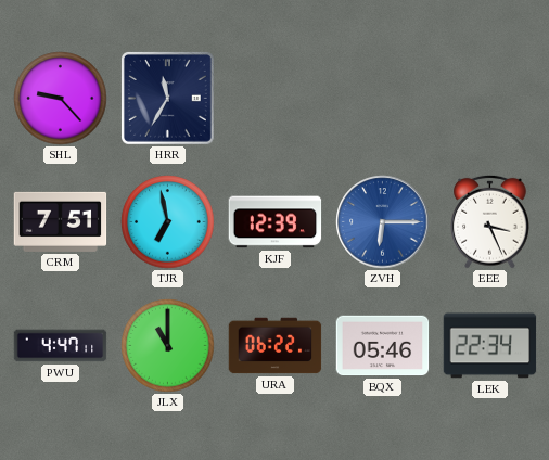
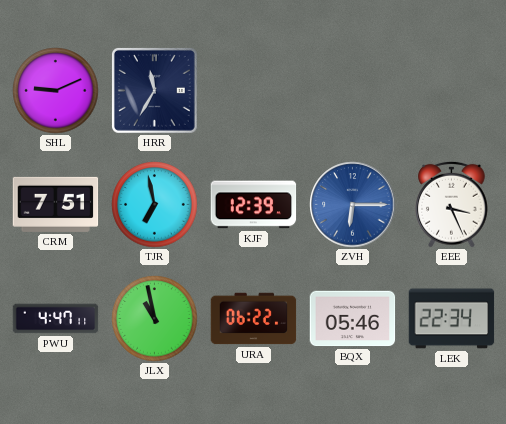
SHL: 9:23 -> 9:11
JLX: 11:00 -> 10:58
